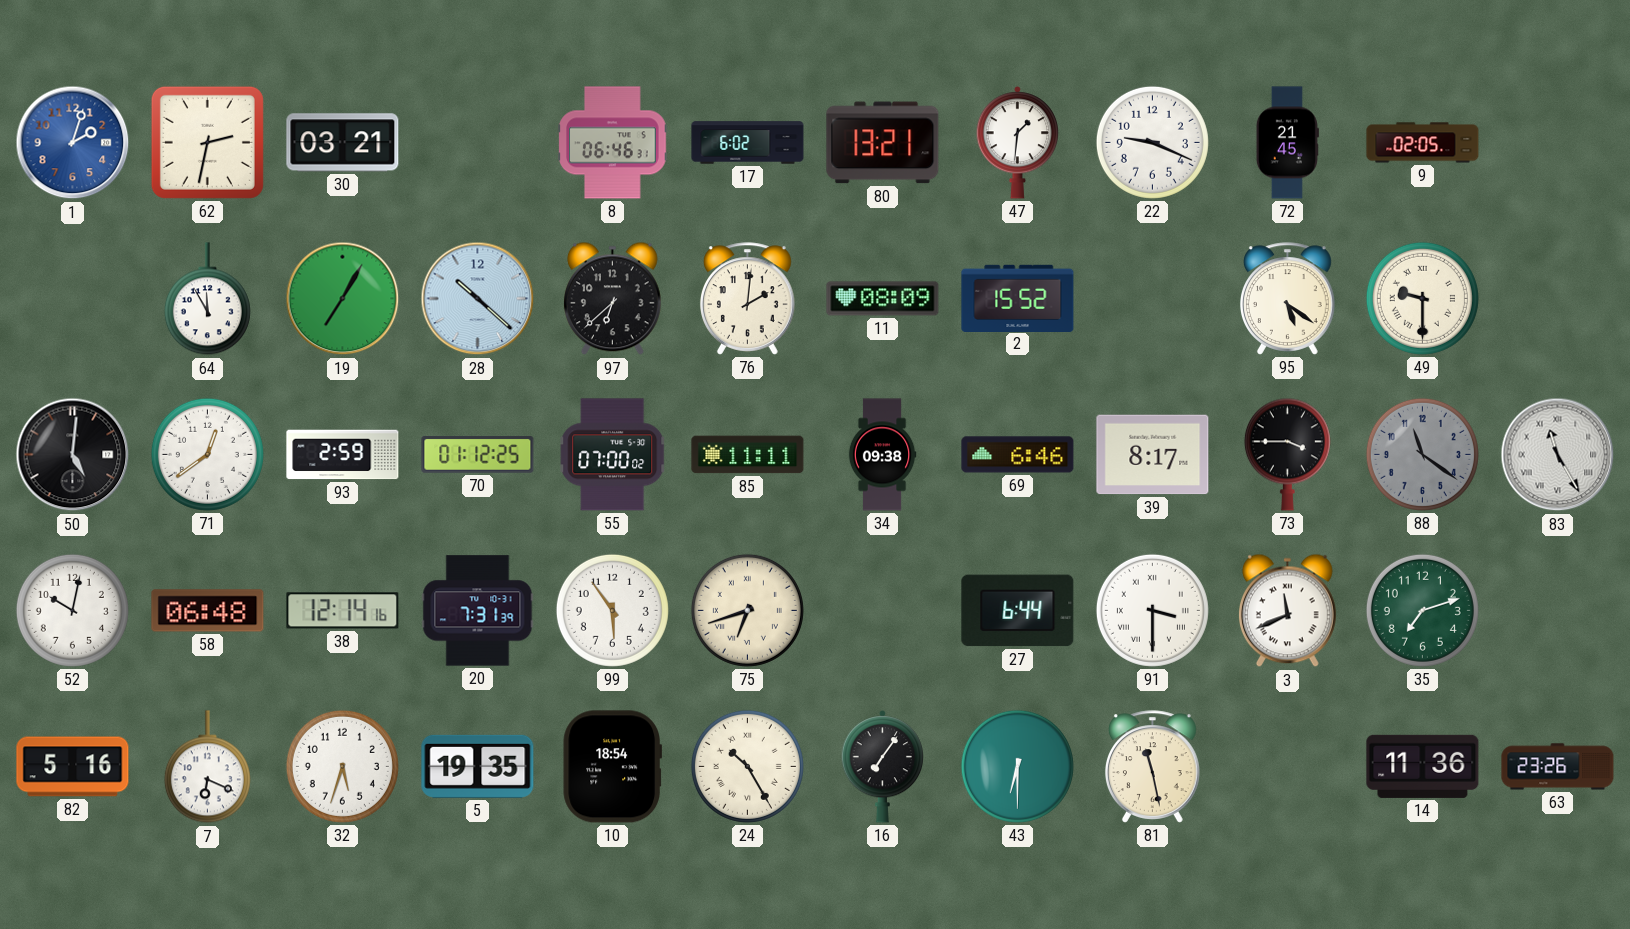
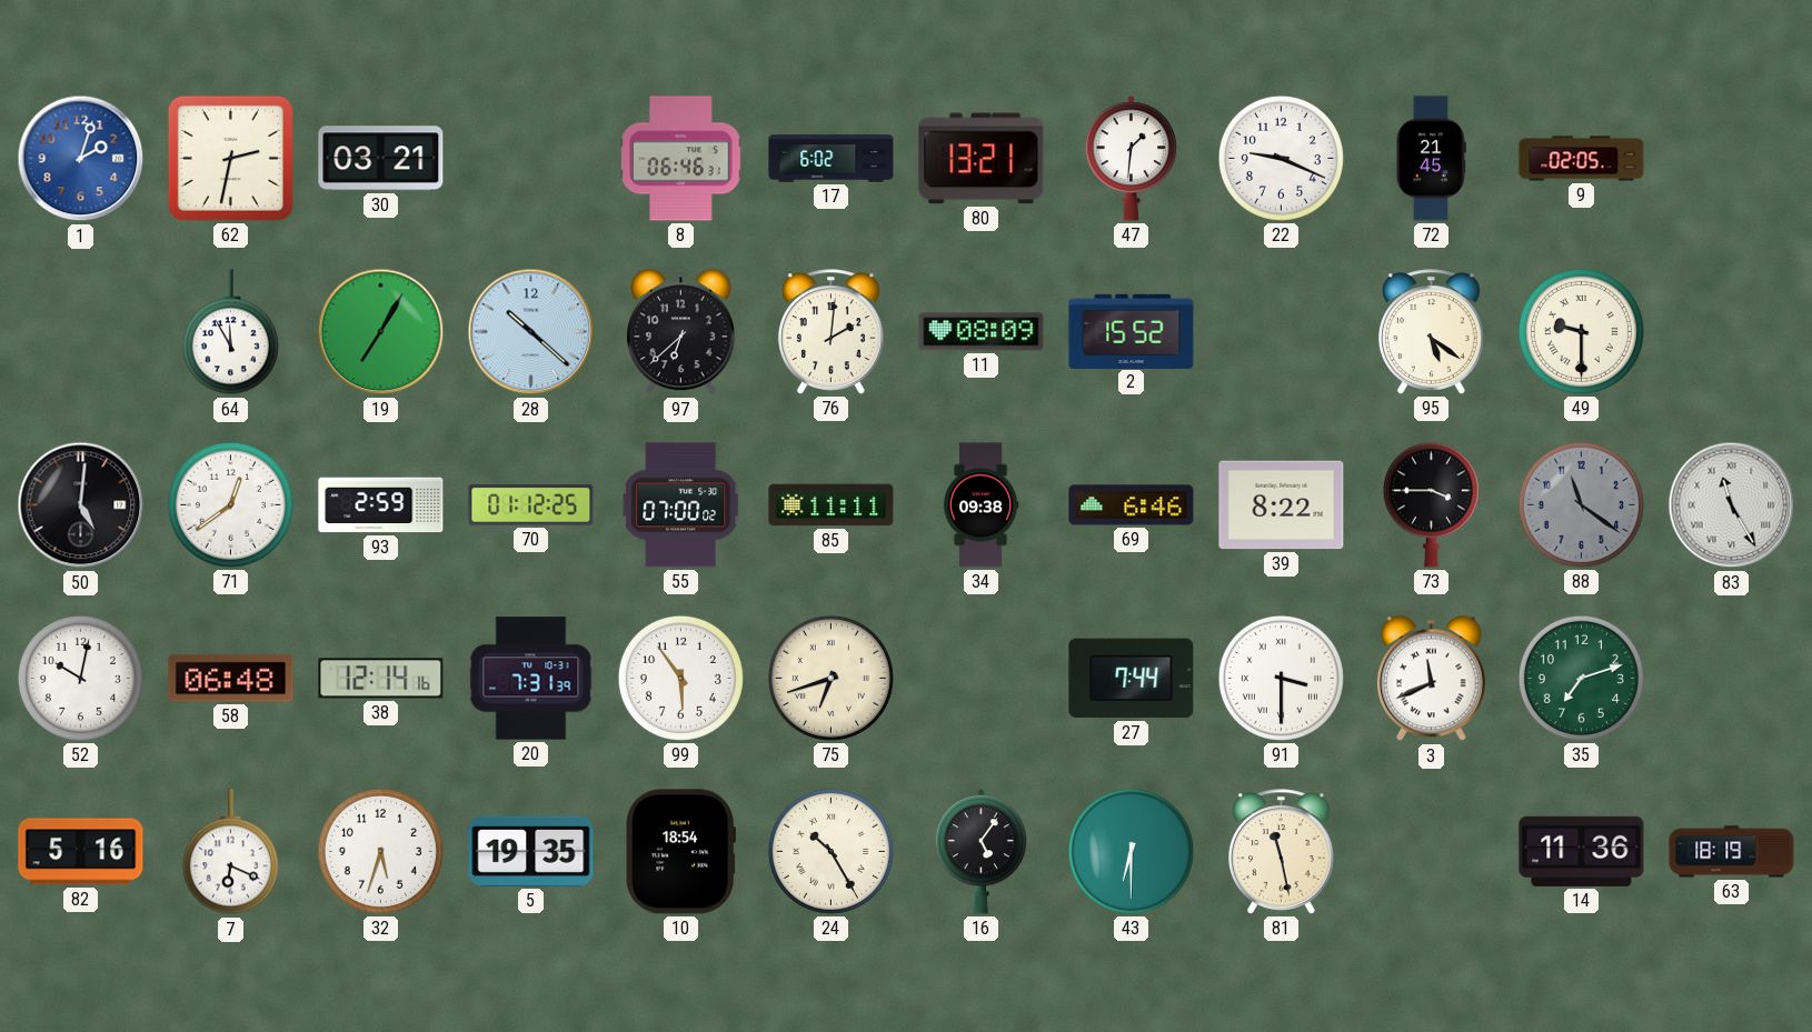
39: 8:17 -> 8:22
27: 6:44 -> 7:44
16: 7:06 -> 5:06
63: 23:26 -> 18:19
